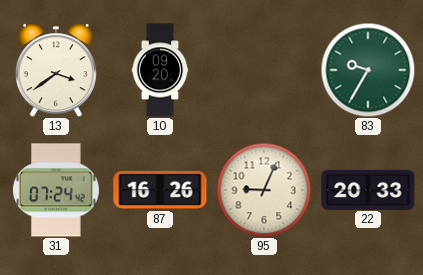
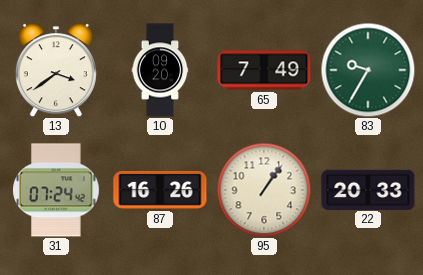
65: none -> 7:49
95: 9:04 -> 1:06
